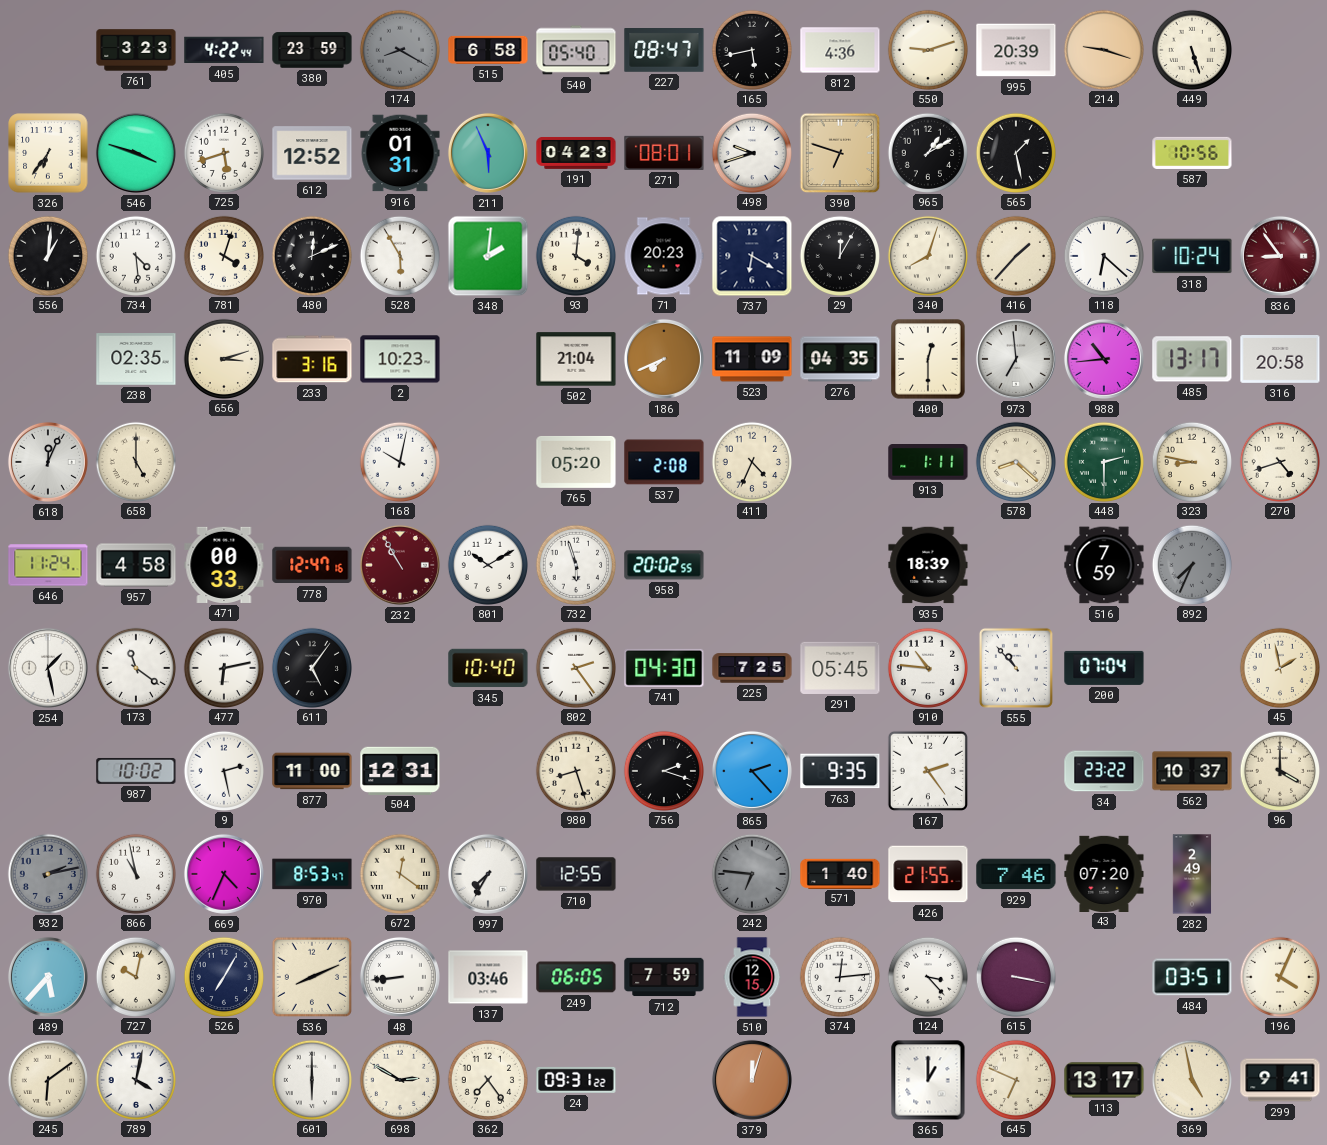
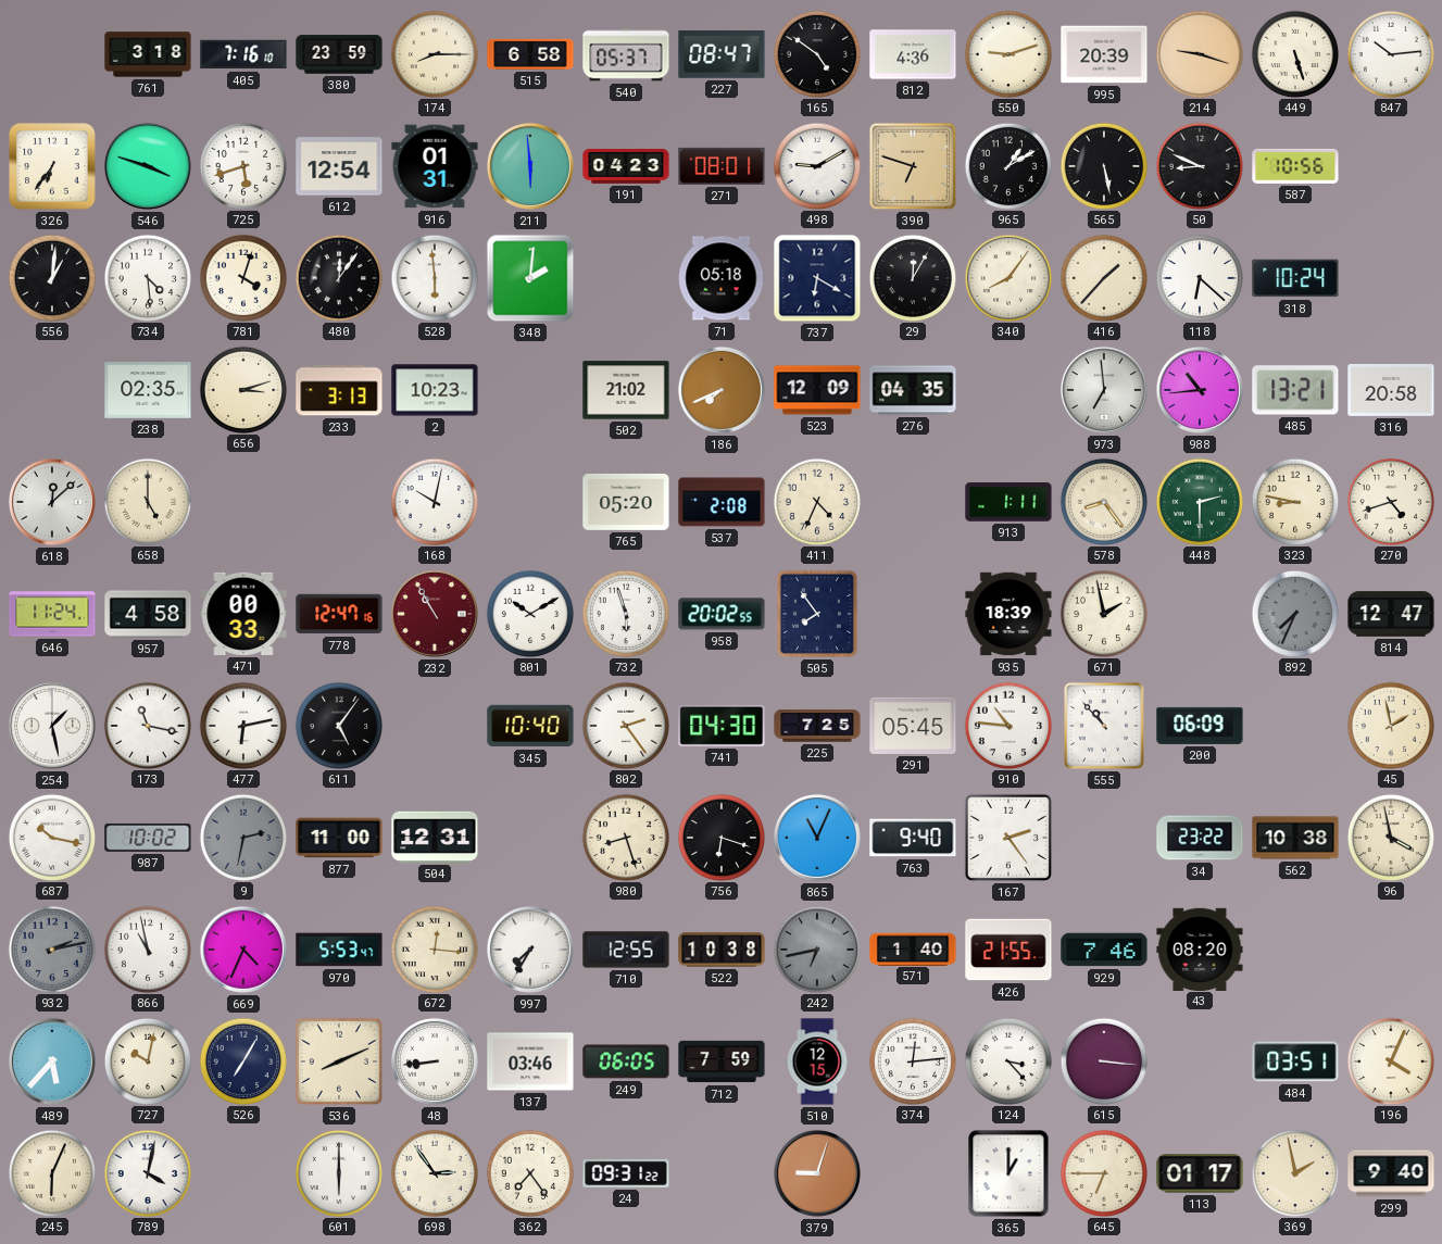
761: 3:23 -> 3:18
405: 4:22 -> 7:16
174: 8:20 -> 8:15
174 dial: grey -> cream
540: 05:40 -> 05:37
165: 5:43 -> 4:51
847: none -> 10:14
612: 12:52 -> 12:54
211: 5:56 -> 5:59
498: 9:42 -> 9:10
565: 1:28 -> 5:28
50: none -> 8:49
480: 12:11 -> 12:06
528: 5:55 -> 5:59
93: 4:01 -> none
71: 20:23 -> 05:18
340: 8:03 -> 8:06
836: 8:54 -> none
233: 3:16 -> 3:13
502: 21:04 -> 21:02
523: 11:09 -> 12:09
400: 12:30 -> none
485: 13:17 -> 13:21
618: 12:04 -> 12:08
578: 8:22 -> 8:24
505: none -> 7:54
671: none -> 1:58
516: 7:59 -> none
814: none -> 12:47
173: 11:21 -> 11:17
200: 07:04 -> 06:09
687: none -> 10:17
9: 2:28 -> 2:32
9 dial: white -> grey
756: 2:18 -> 6:18
865: 2:23 -> 11:04
763: 9:35 -> 9:40
562: 10:37 -> 10:38
96: 4:00 -> 3:58
970: 8:53 -> 5:53
672: 12:21 -> 12:16
522: none -> 10:38
242: 6:46 -> 6:43
43: 07:20 -> 08:20
282: 2:49 -> none
615: 3:17 -> 3:16
245: 6:09 -> 6:04
698: 2:50 -> 2:54
379: 12:03 -> 9:03
645: 6:49 -> 6:45
113: 13:17 -> 01:17
369: 4:58 -> 1:58
299: 9:41 -> 9:40
